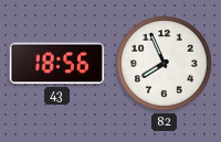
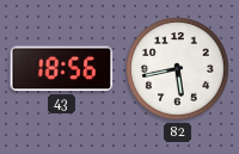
82: 7:56 -> 5:43
